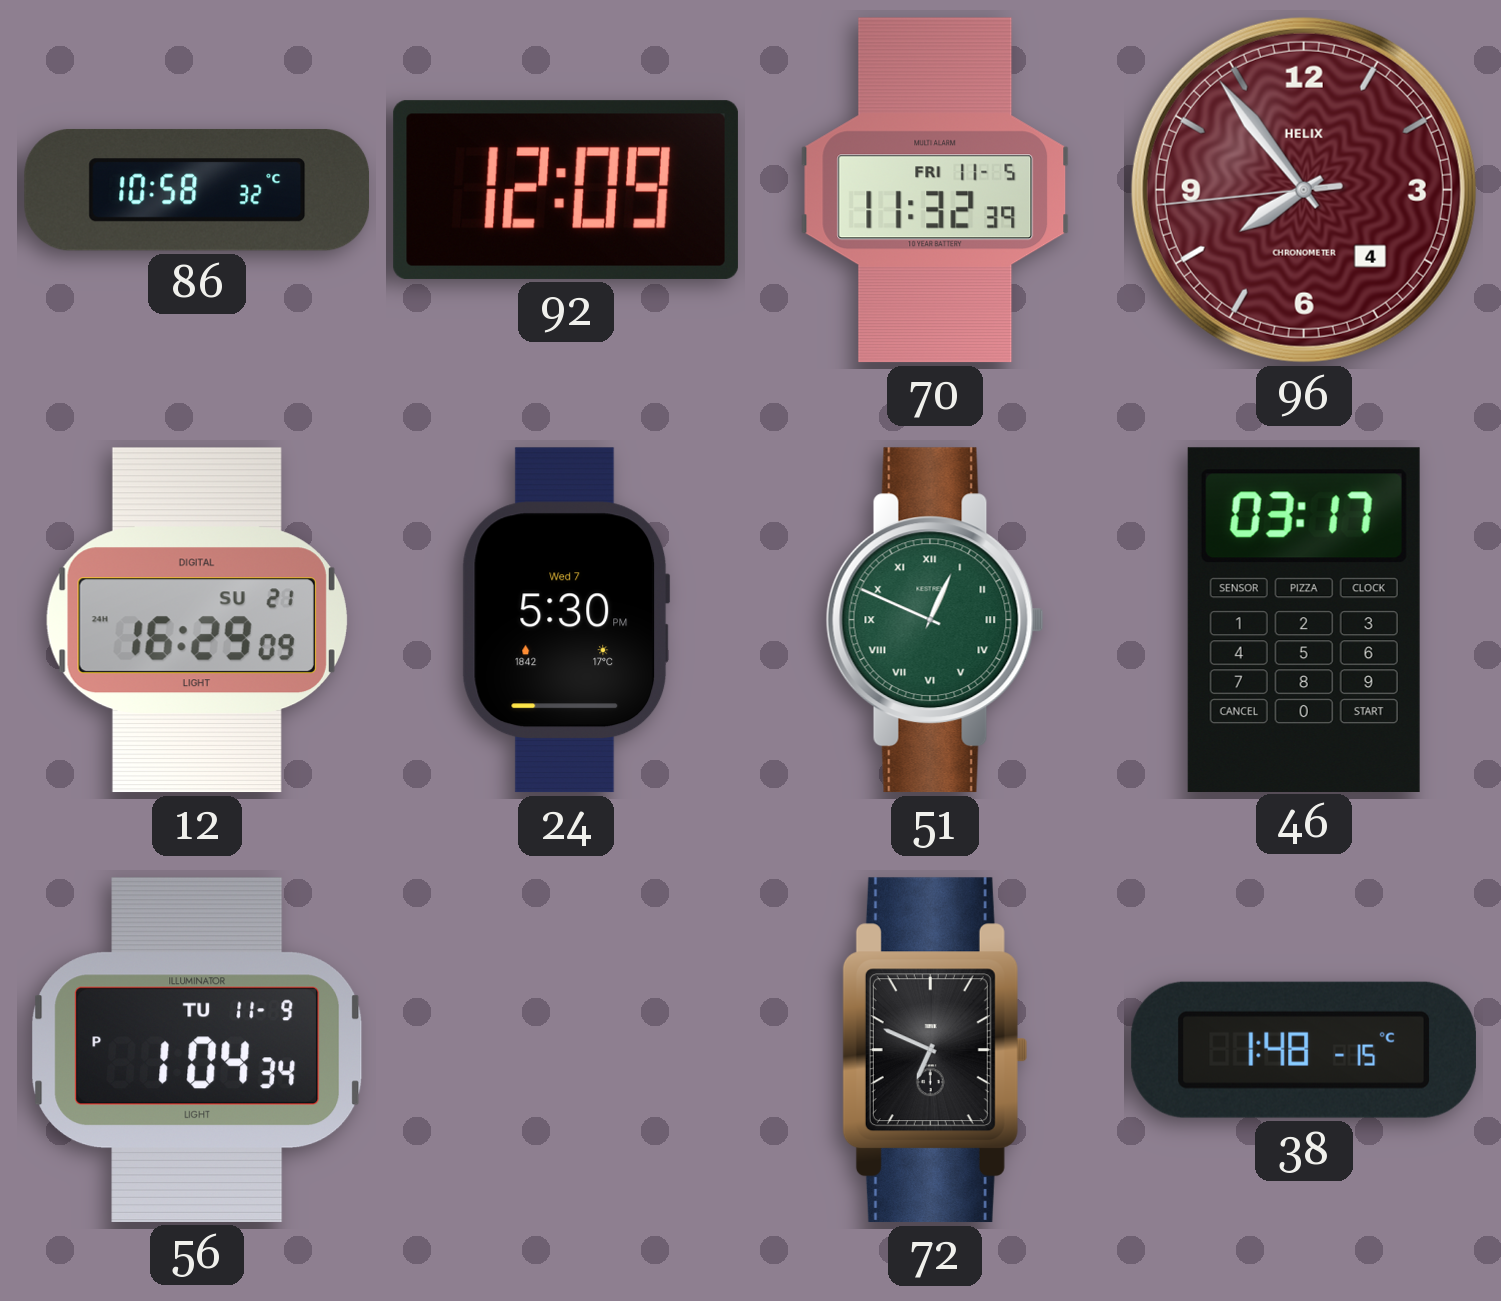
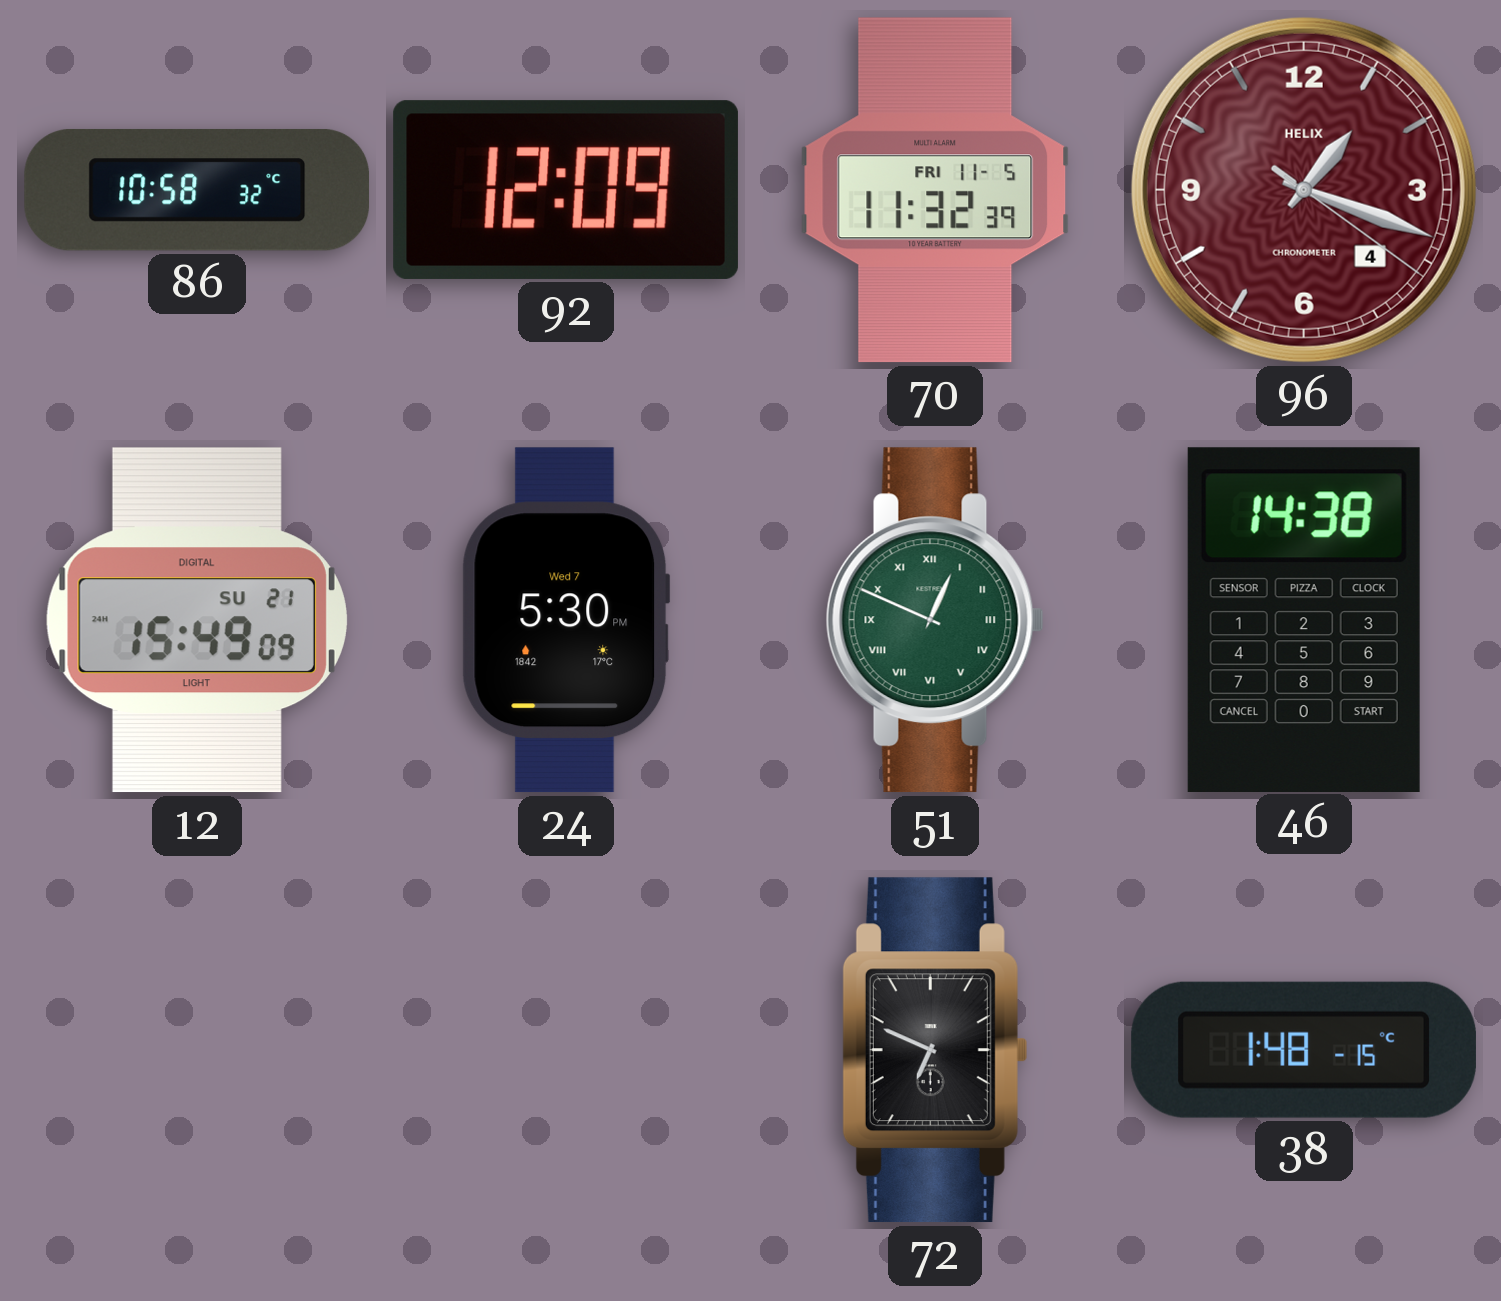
96: 7:53 -> 1:18
12: 16:29 -> 15:49
46: 03:17 -> 14:38
56: 1:04 -> none
